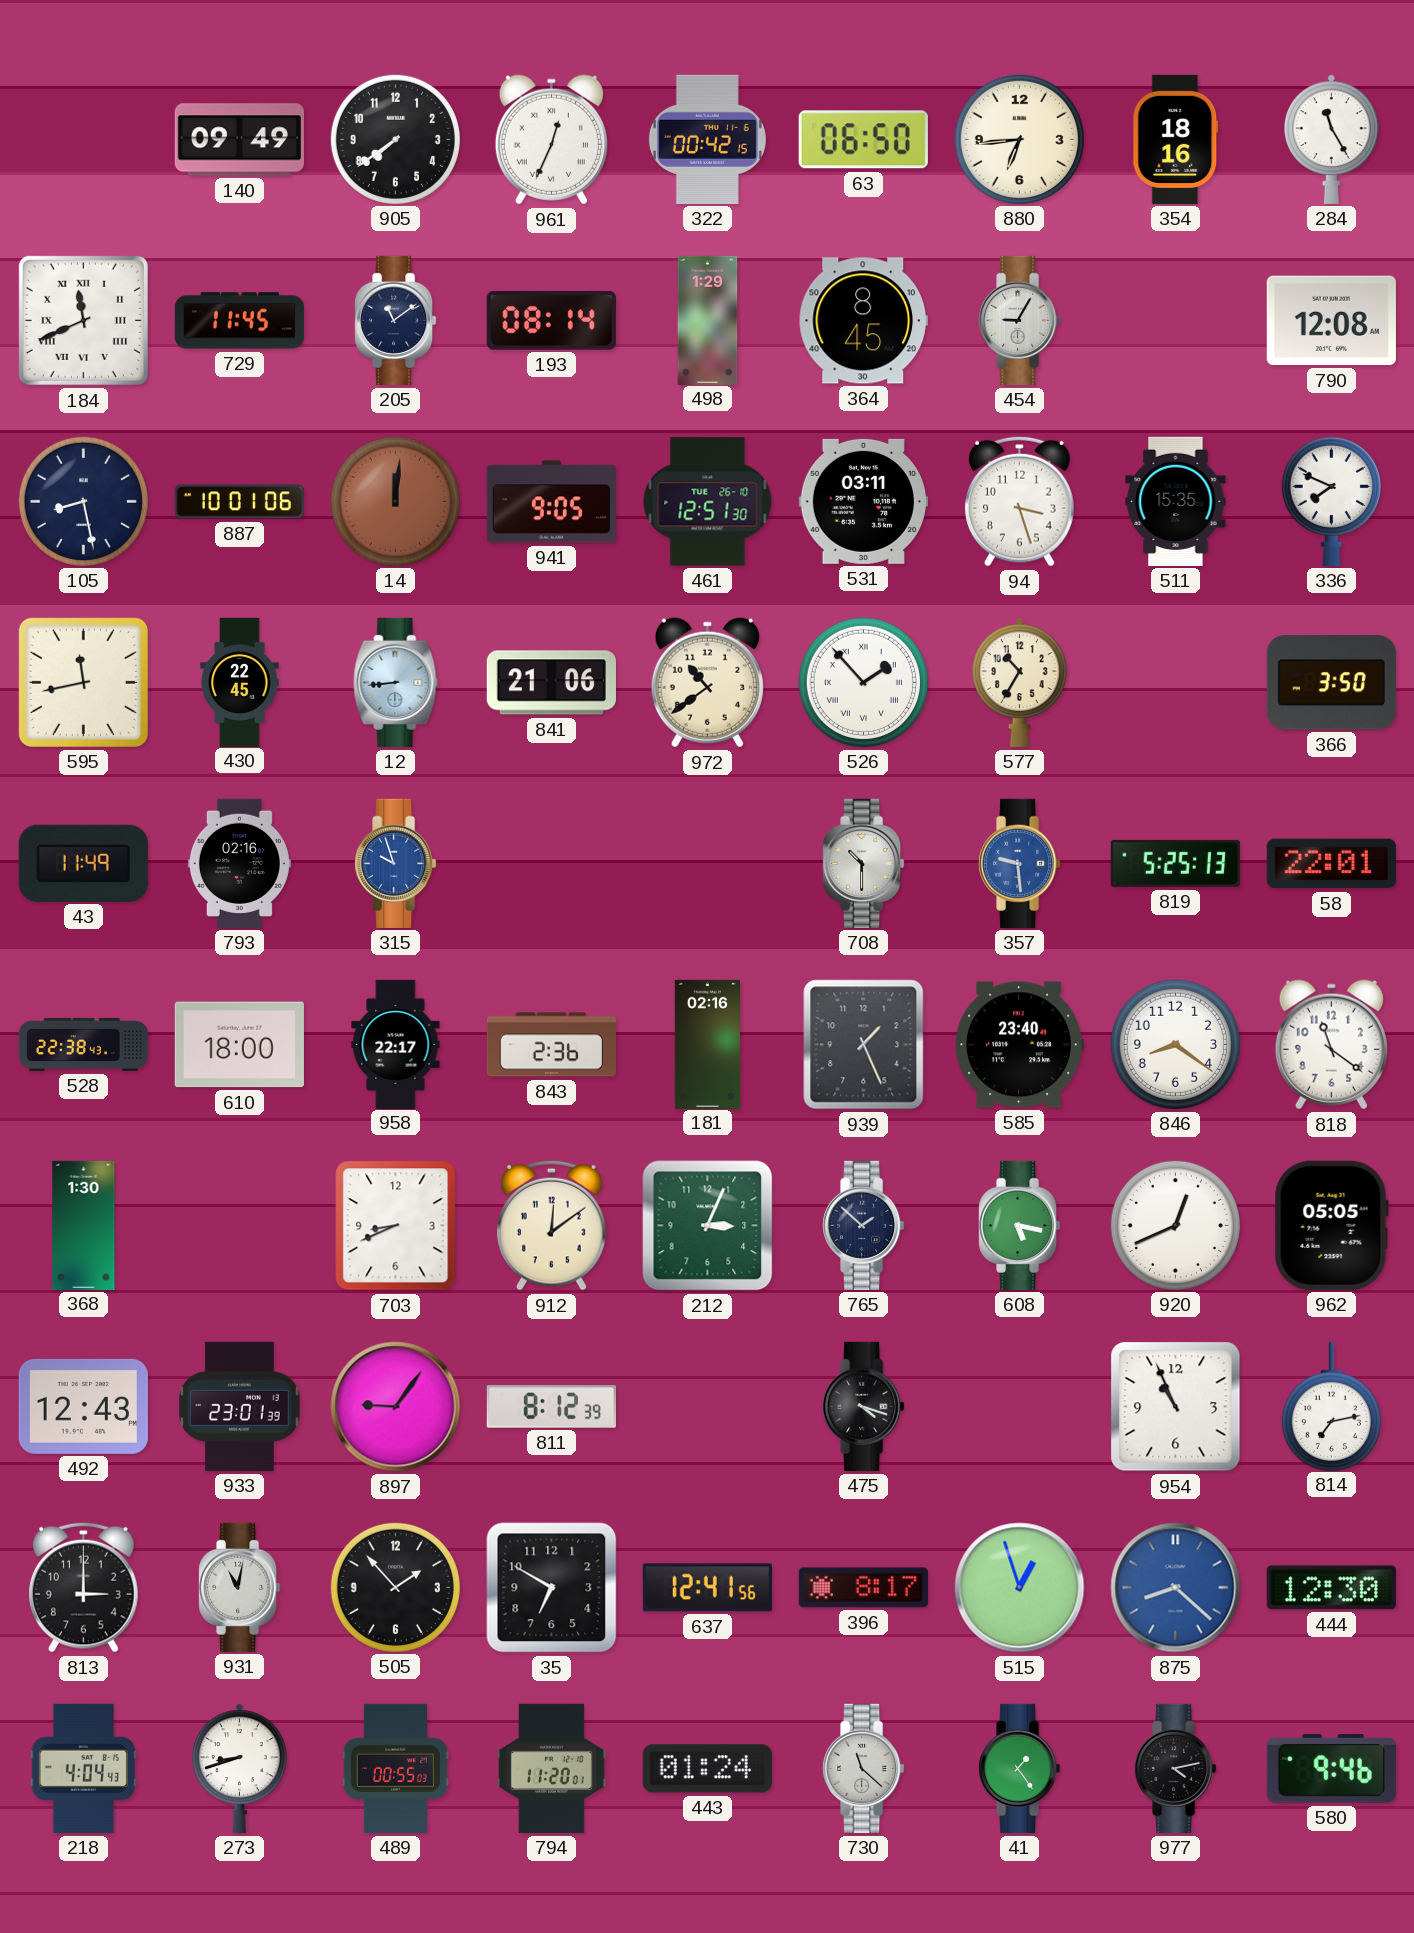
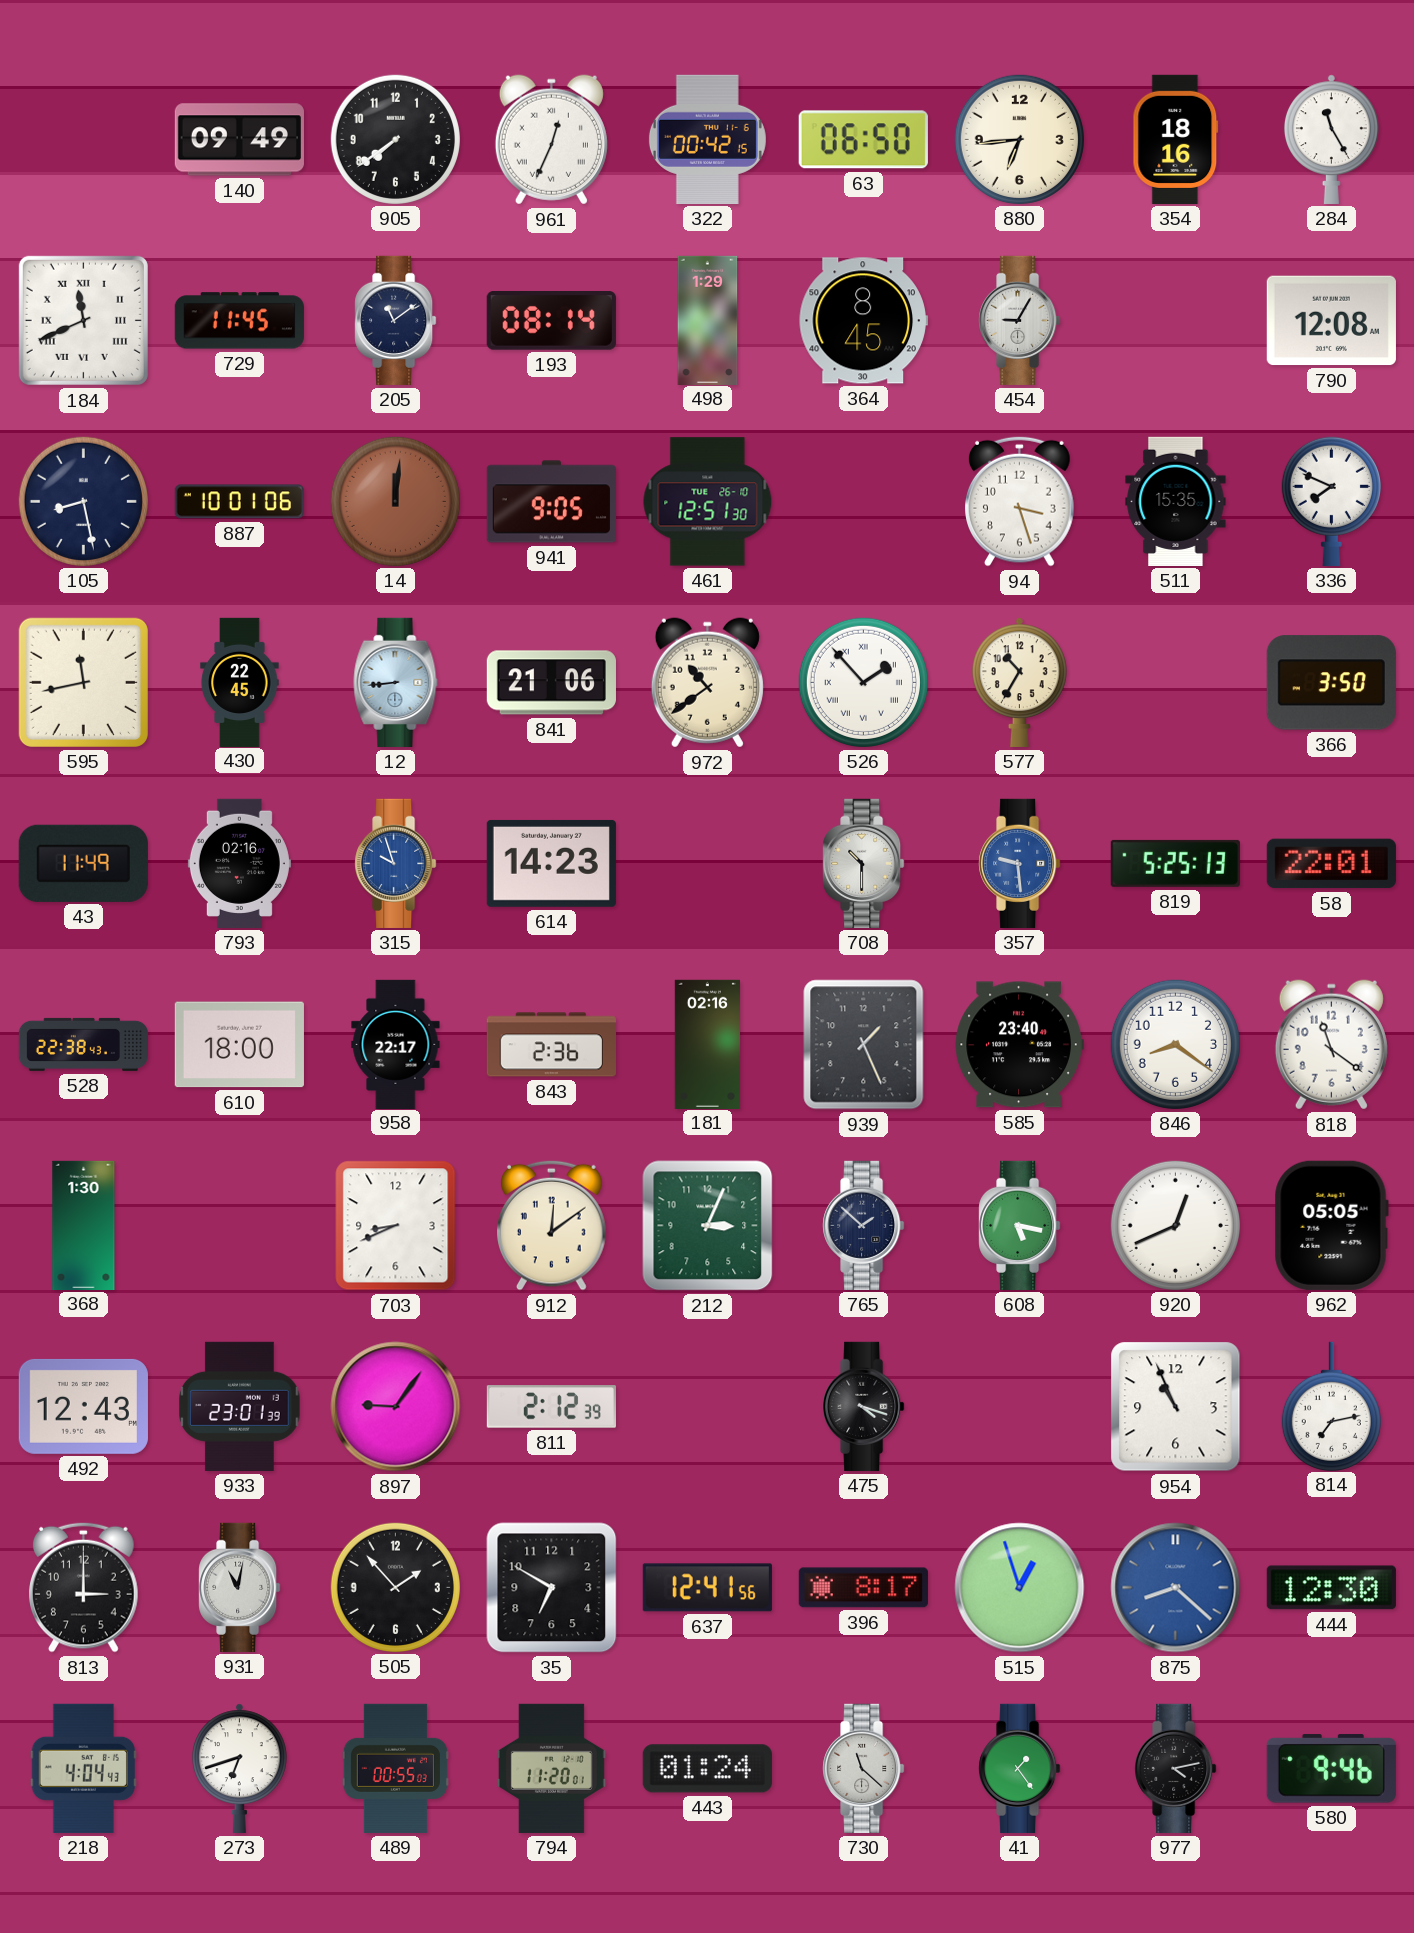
531: 03:11 -> none
614: none -> 14:23
811: 8:12 -> 2:12
273: 8:42 -> 6:42
